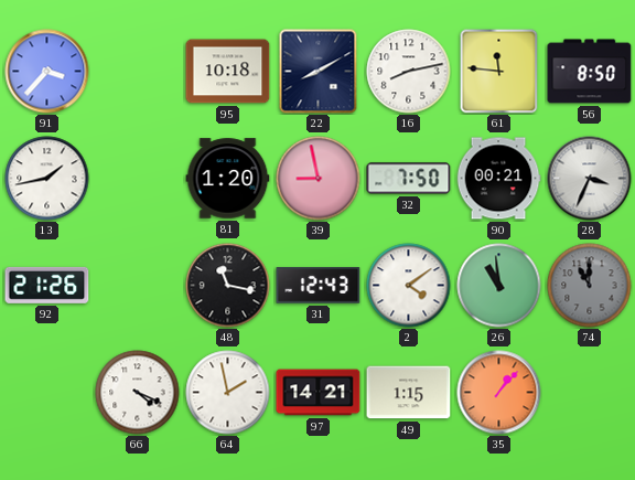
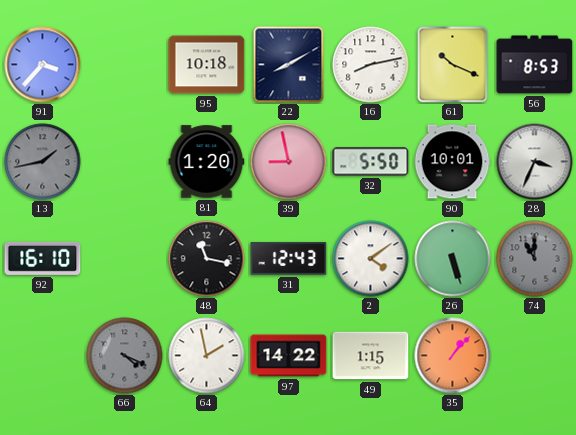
61: 11:46 -> 10:19
56: 8:50 -> 8:53
13 dial: white -> grey
32: 7:50 -> 5:50
90: 00:21 -> 10:01
92: 21:26 -> 16:10
26: 10:59 -> 5:27
66 dial: white -> grey
97: 14:21 -> 14:22
